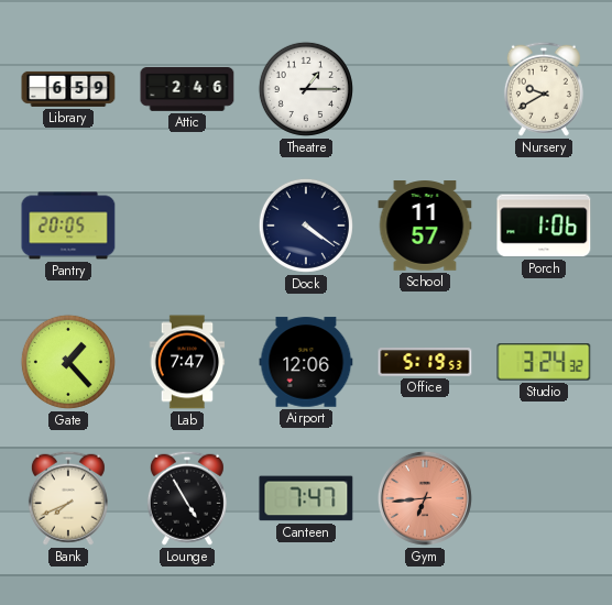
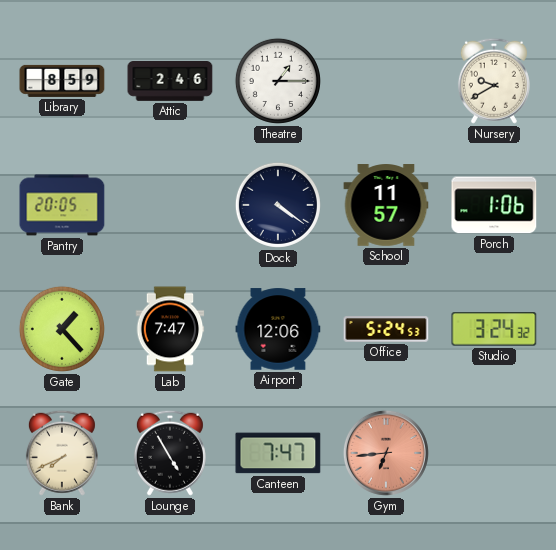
Library: 6:59 -> 8:59
Office: 5:19 -> 5:24
